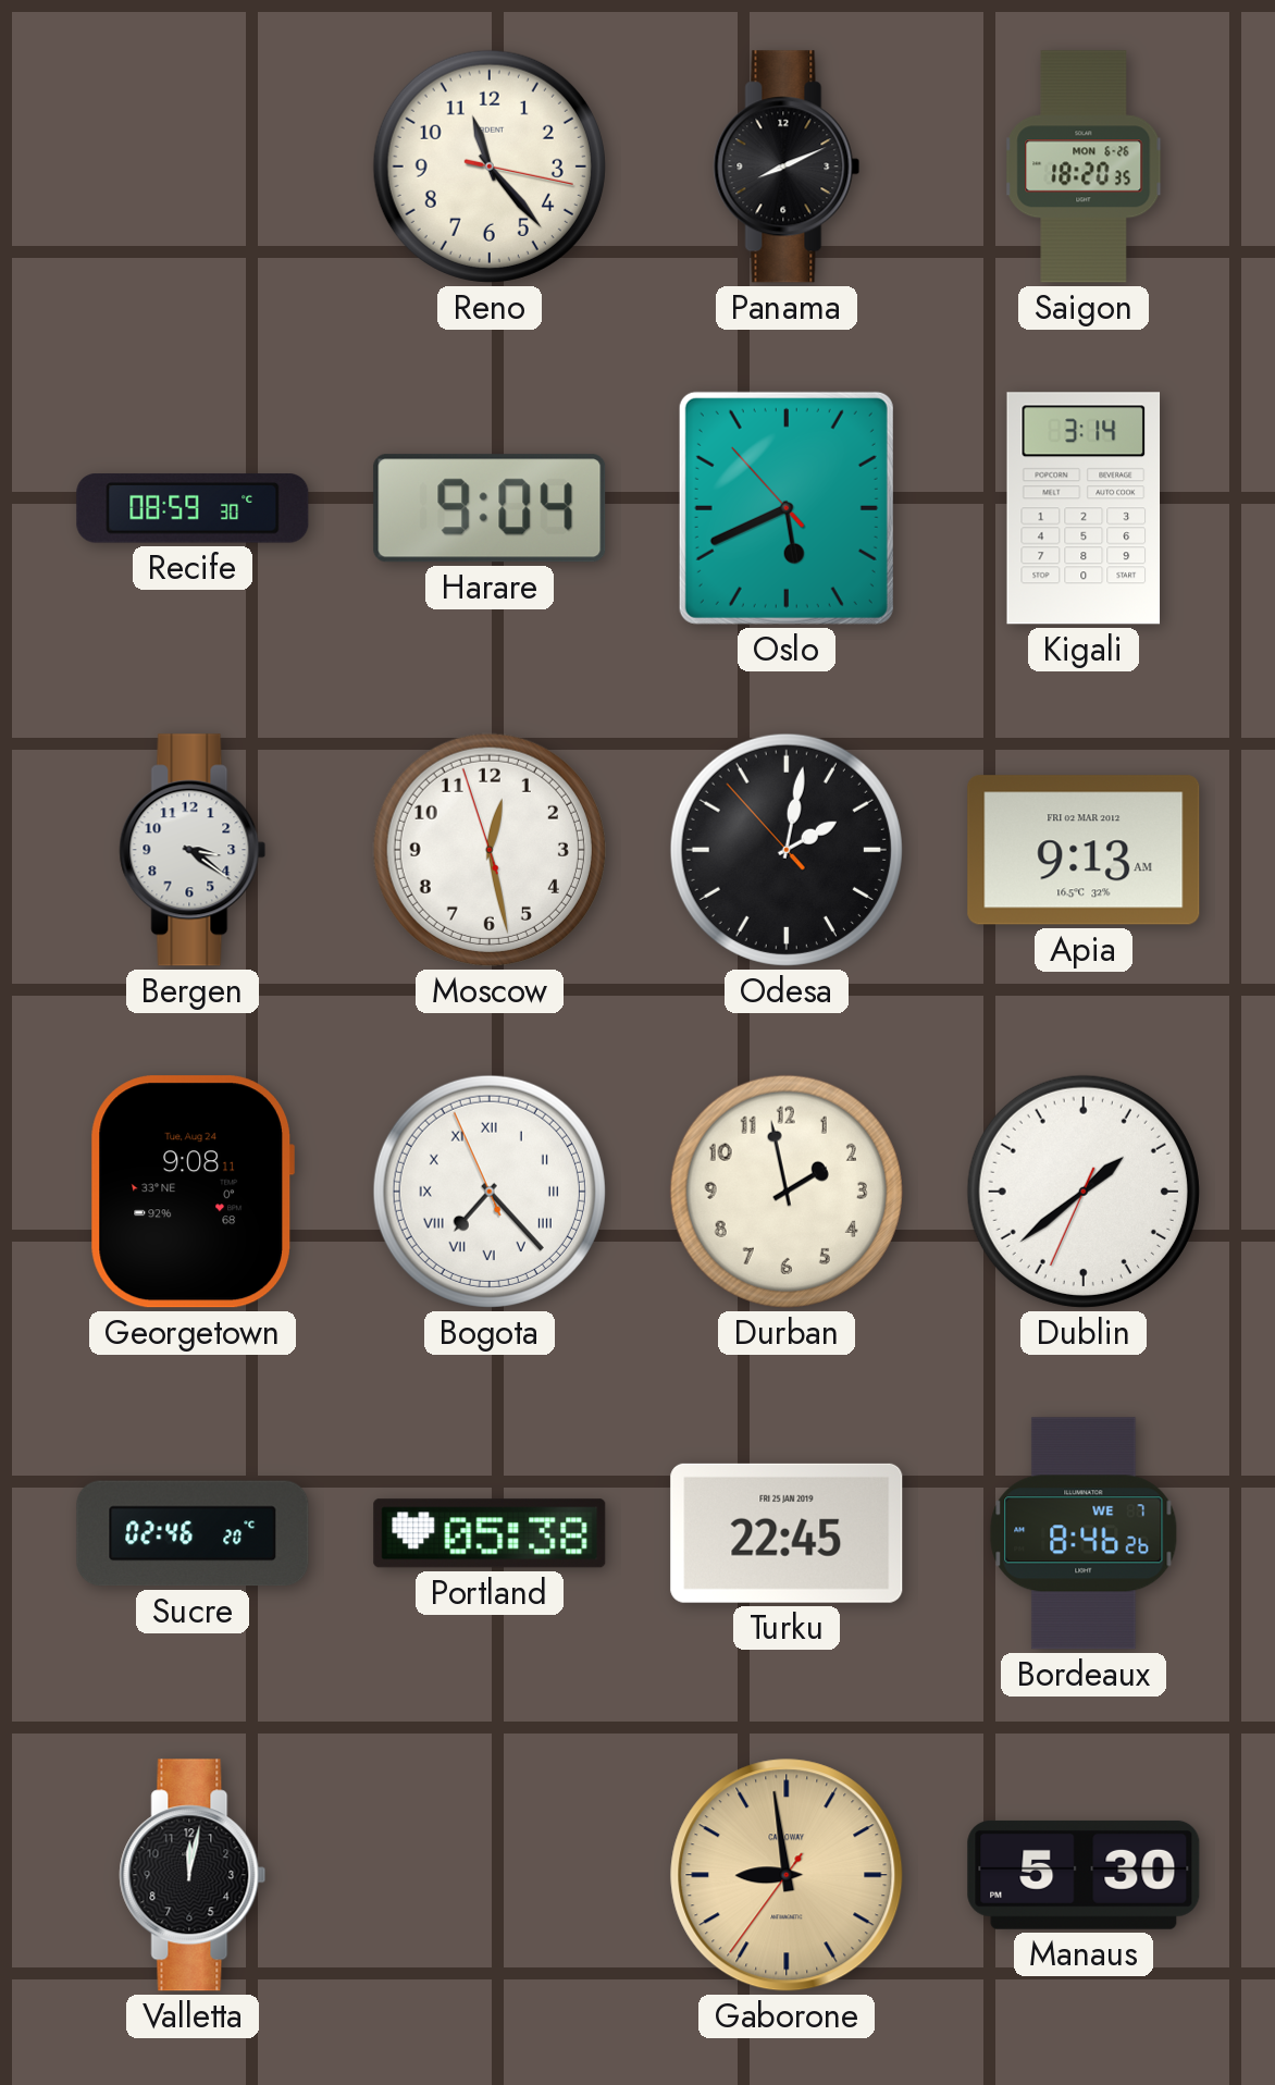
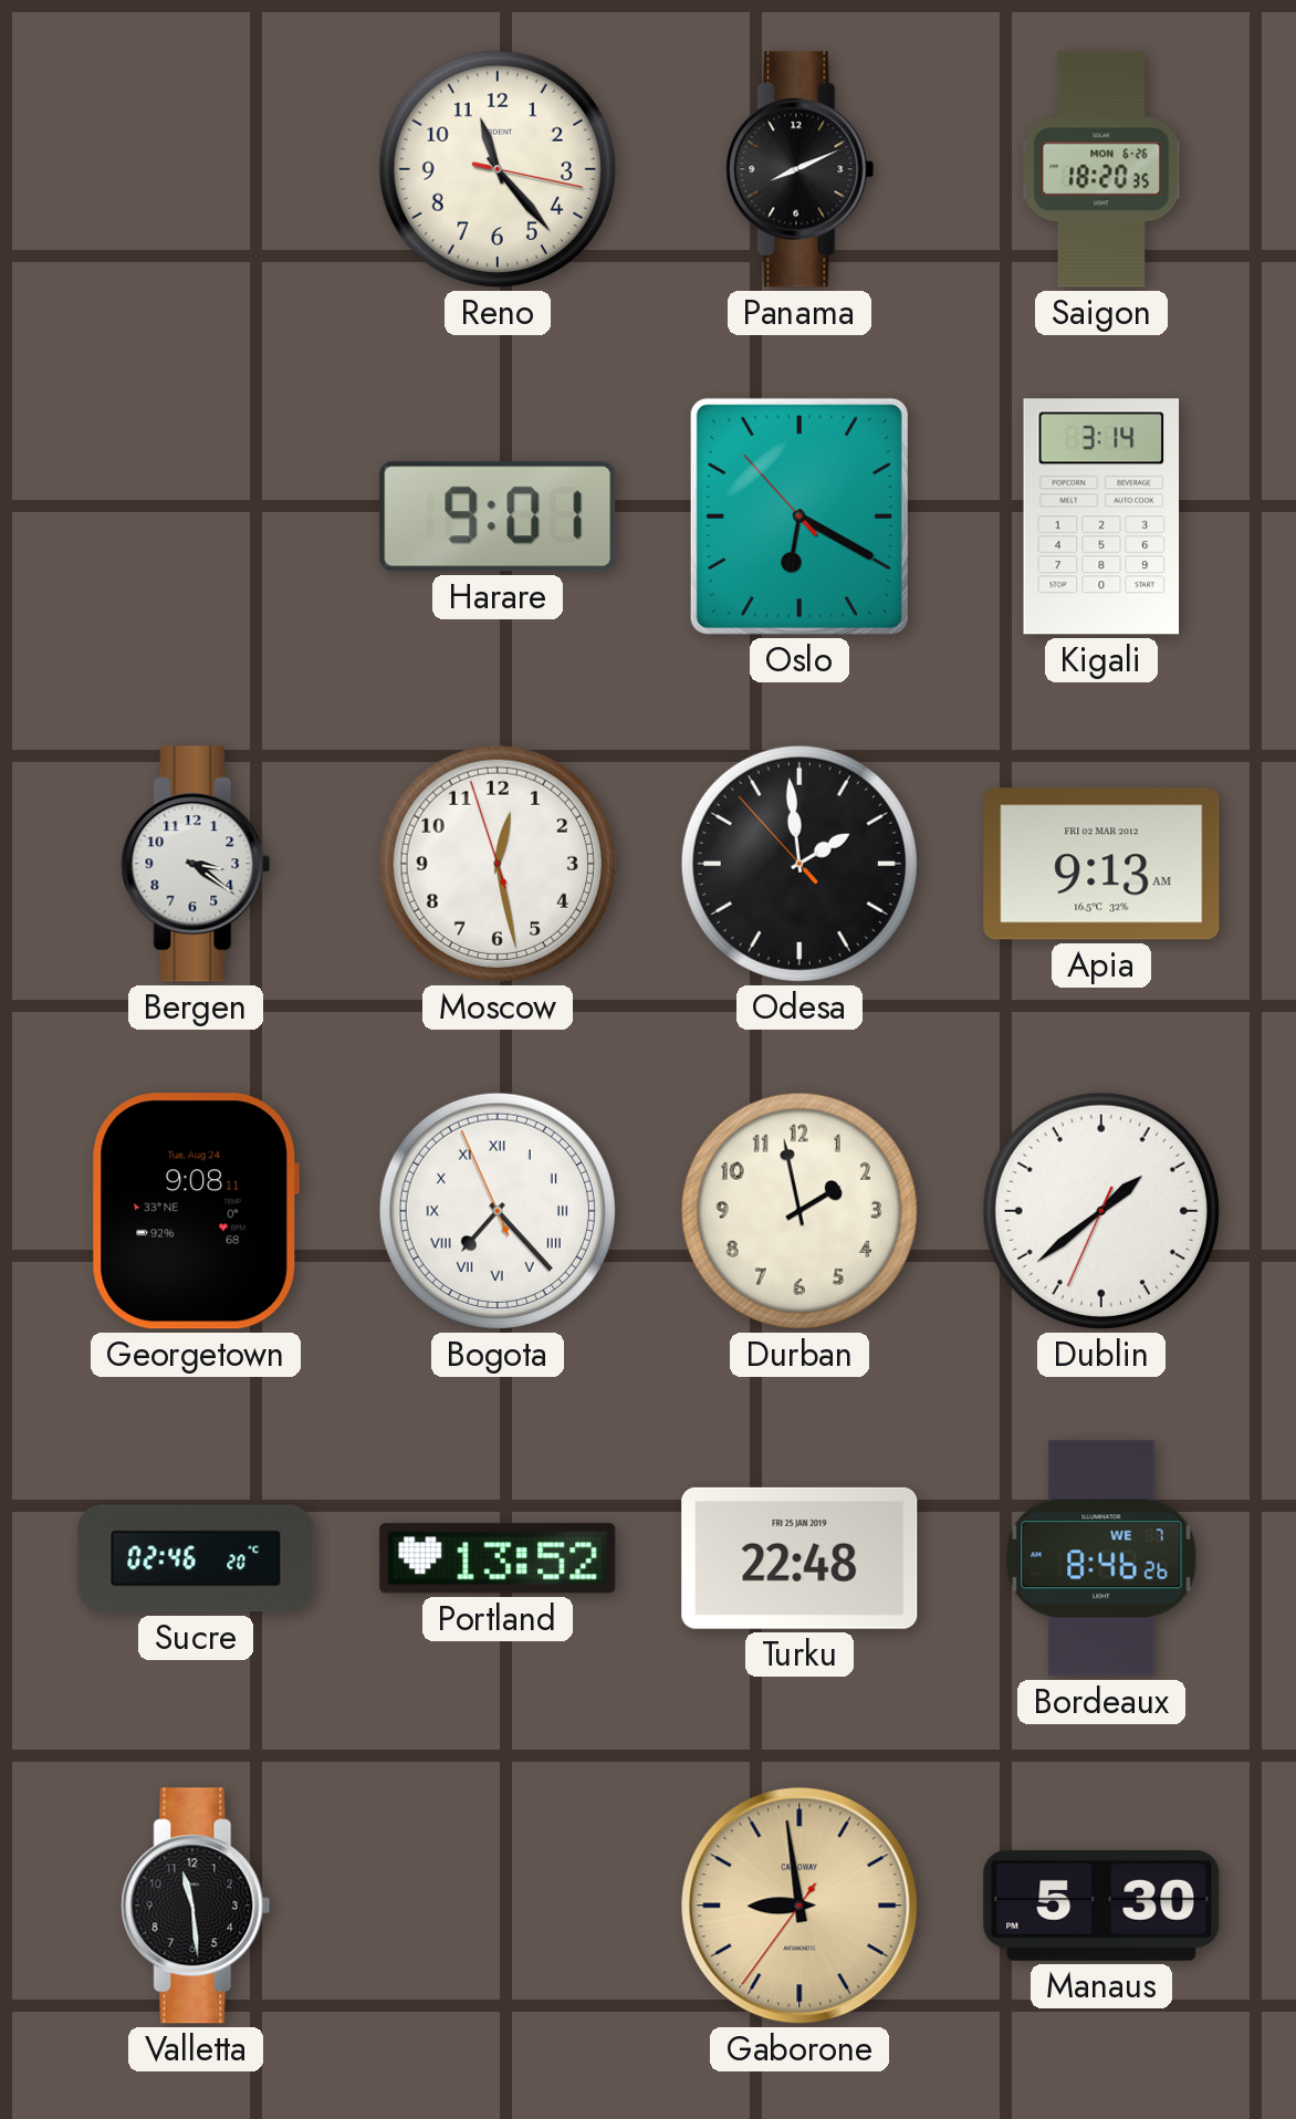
Recife: 08:59 -> none
Harare: 9:04 -> 9:01
Oslo: 5:40 -> 6:19
Odesa: 2:01 -> 1:58
Portland: 05:38 -> 13:52
Turku: 22:45 -> 22:48
Valletta: 12:02 -> 11:29
